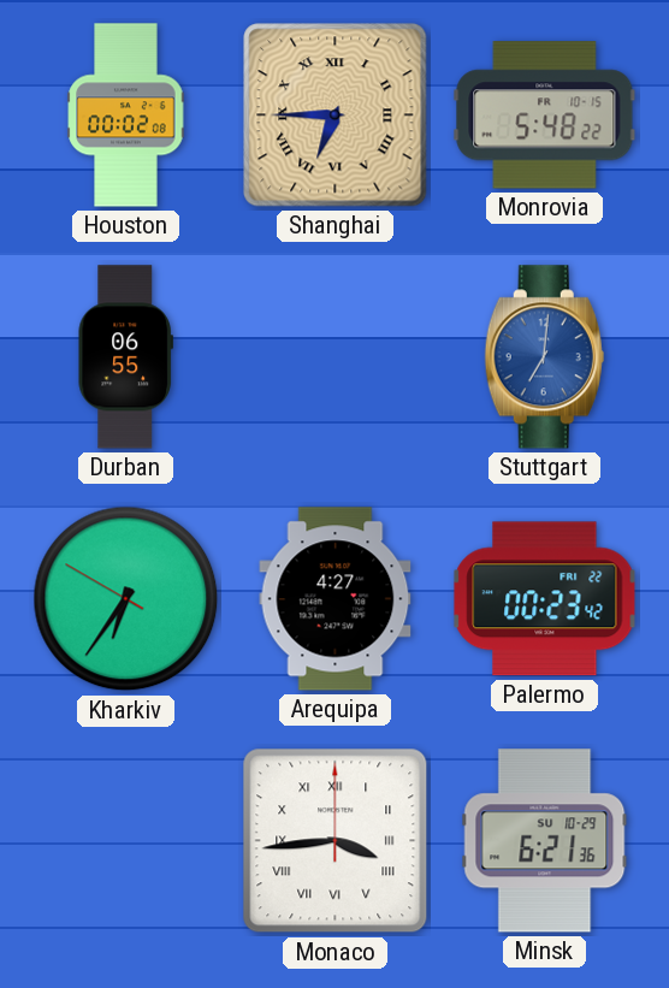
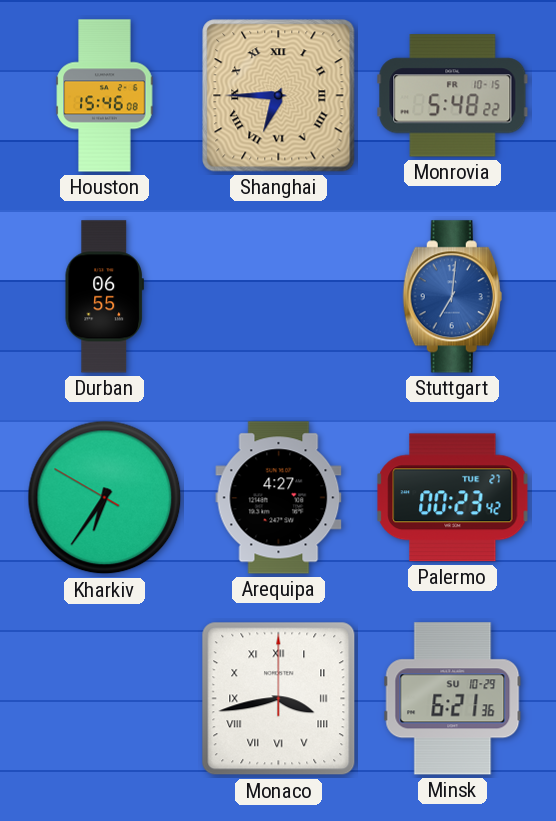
Houston: 00:02 -> 15:46
Palermo date: FRI 22 -> TUE 27
Monaco: 3:44 -> 3:43
